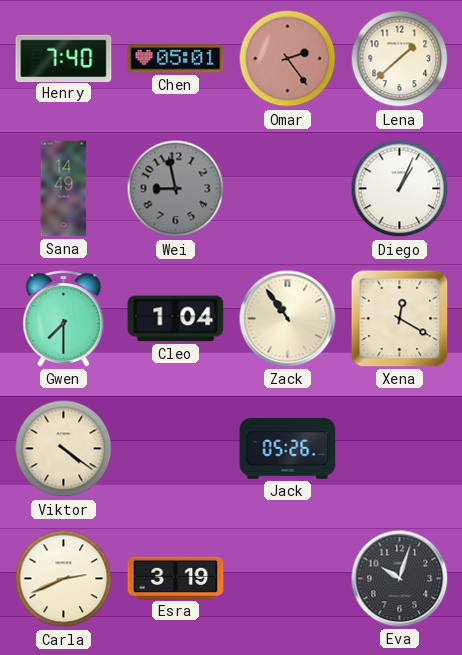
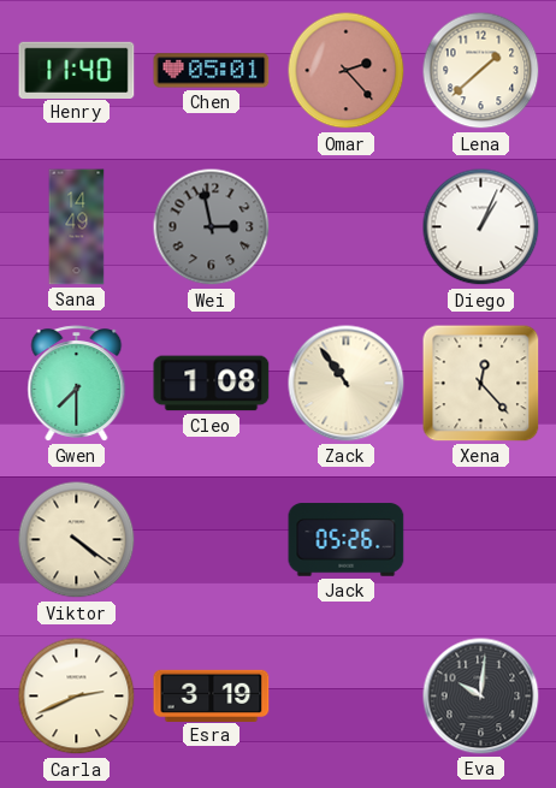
Henry: 7:40 -> 11:40
Omar: 2:24 -> 2:23
Wei: 8:58 -> 2:58
Cleo: 1:04 -> 1:08
Xena: 12:20 -> 12:23
Eva: 10:03 -> 10:01
